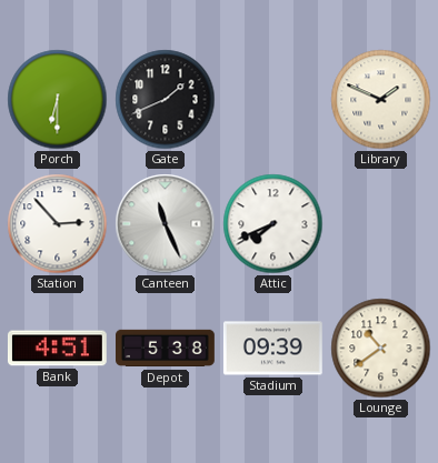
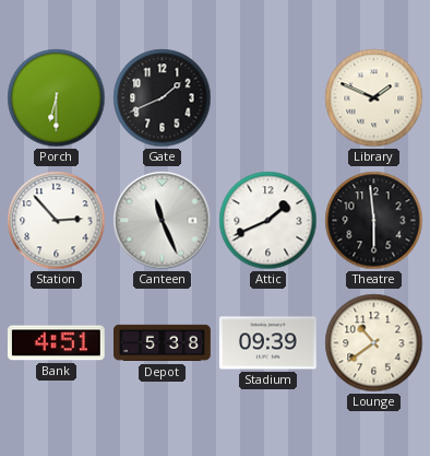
Attic: 7:41 -> 1:41
Theatre: none -> 5:59
